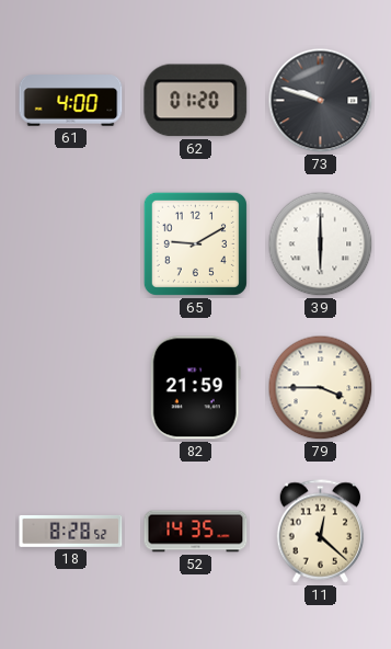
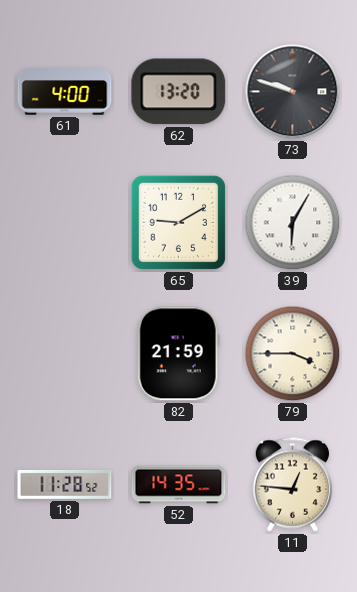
62: 01:20 -> 13:20
39: 6:00 -> 6:05
18: 8:28 -> 11:28
11: 12:22 -> 12:46
